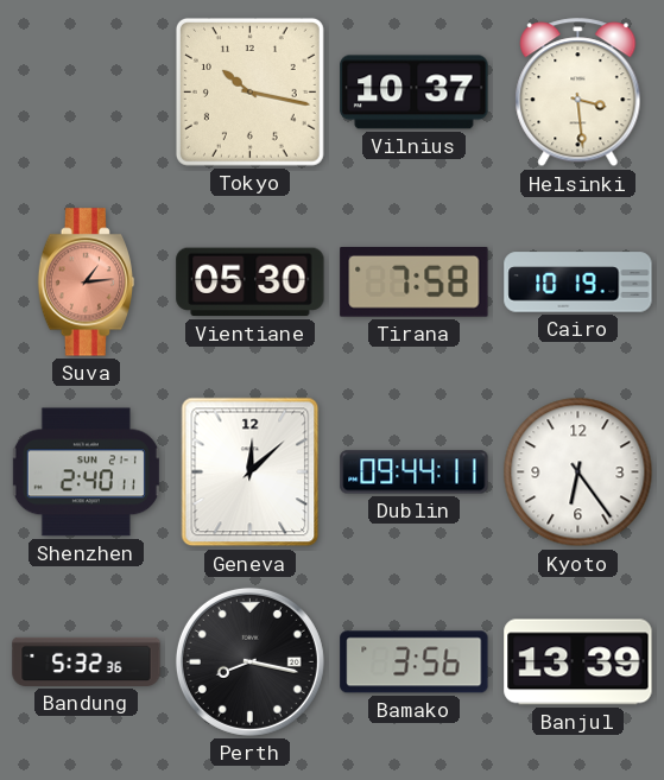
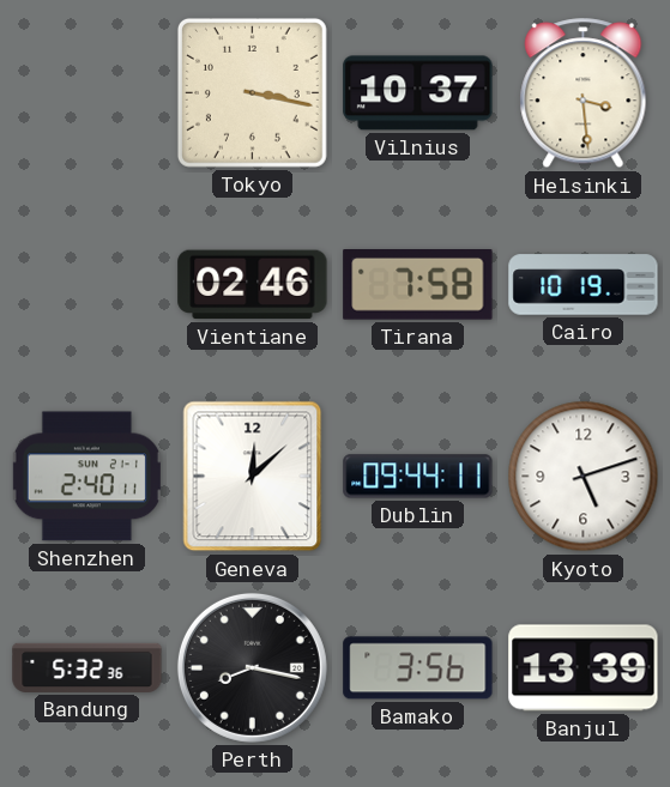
Tokyo: 10:17 -> 3:17
Suva: 1:14 -> none
Vientiane: 05:30 -> 02:46
Kyoto: 6:24 -> 5:12
